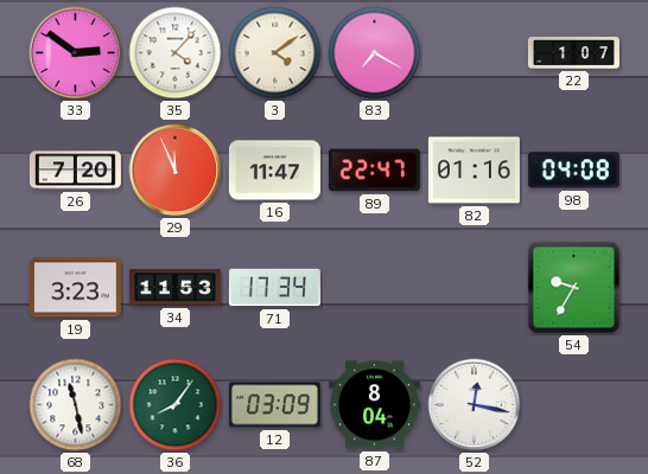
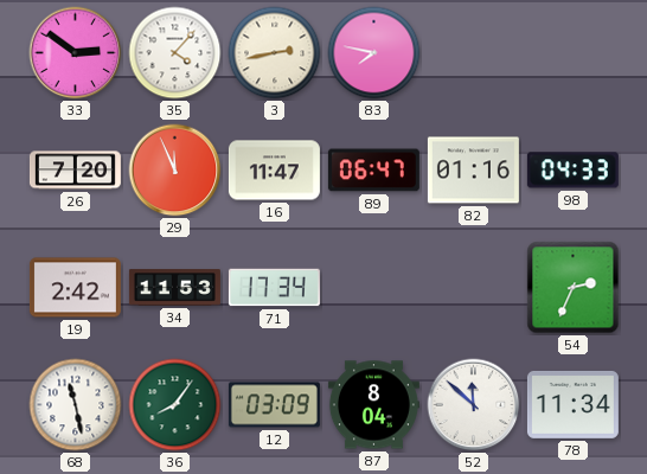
3: 4:09 -> 2:43
83: 7:20 -> 7:47
22: 1:07 -> none
89: 22:47 -> 06:47
98: 04:08 -> 04:33
19: 3:23 -> 2:42
54: 9:35 -> 2:34
52: 12:17 -> 11:52
78: none -> 11:34
